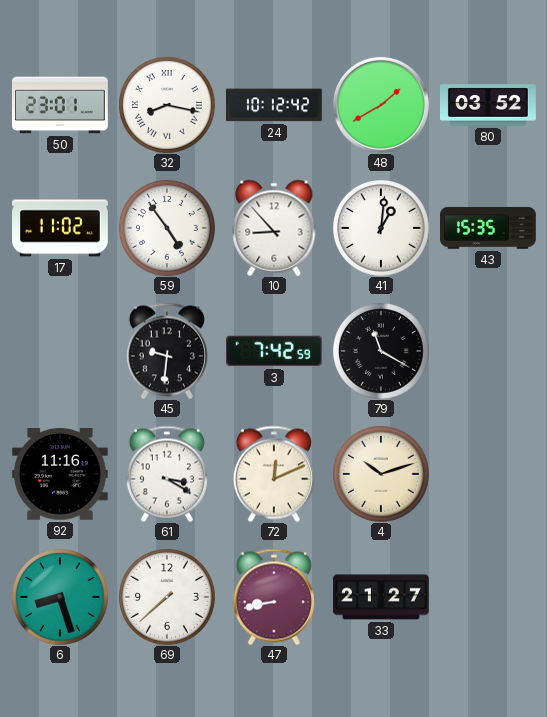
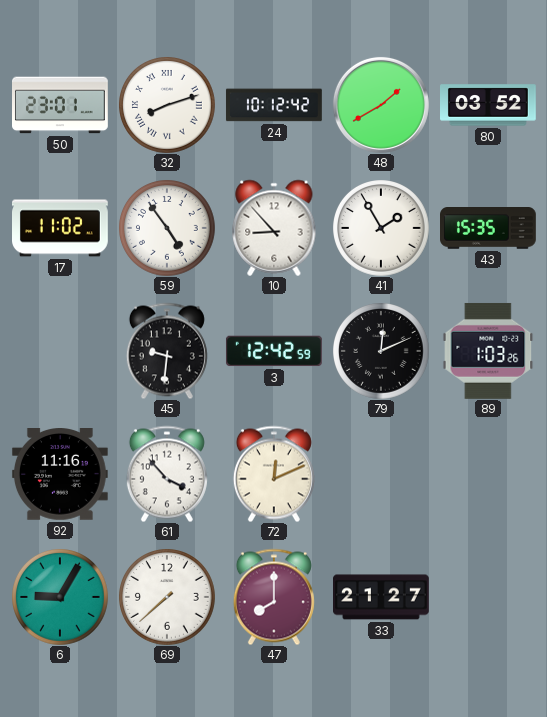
32: 8:17 -> 8:12
41: 1:01 -> 1:55
3: 7:42 -> 12:42
79: 11:20 -> 12:11
89: none -> 1:03
61: 3:20 -> 3:53
4: 10:12 -> none
6: 8:27 -> 9:05
47: 8:43 -> 8:00
